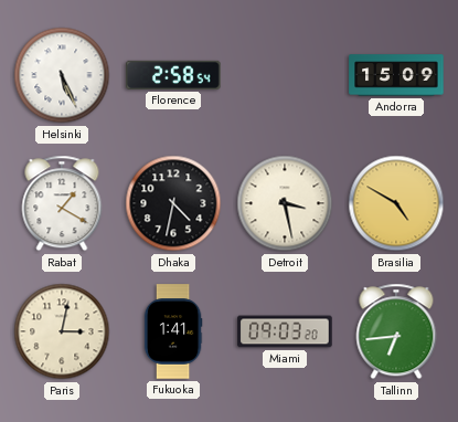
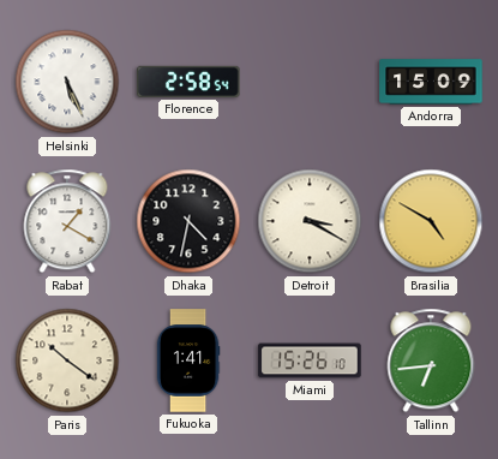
Detroit: 3:28 -> 3:20
Paris: 3:02 -> 10:21
Miami: 09:03 -> 15:26
